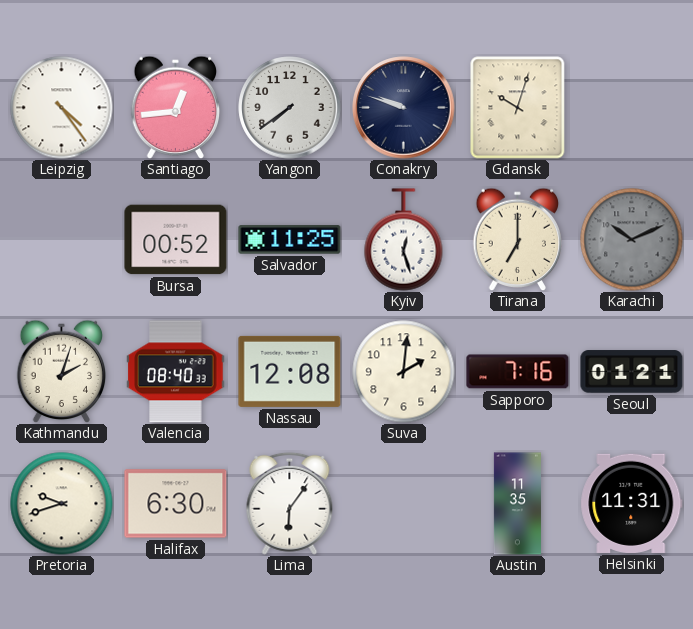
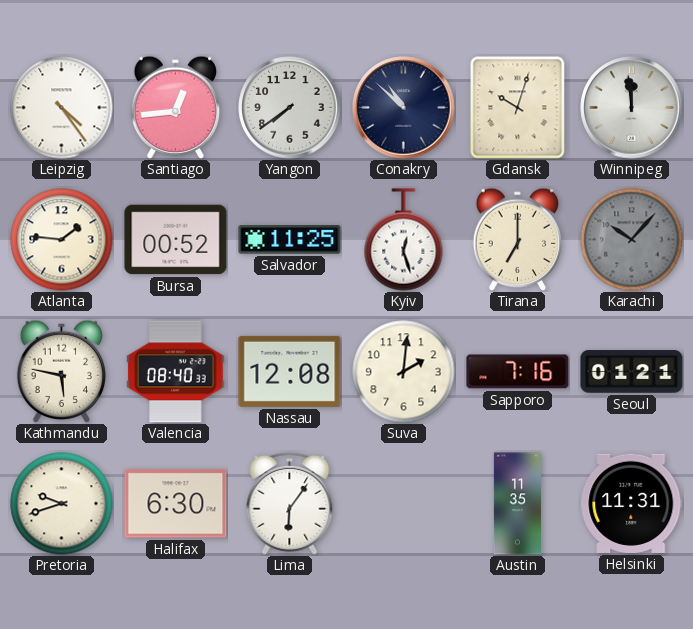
Conakry: 9:48 -> 10:52
Winnipeg: none -> 11:59
Atlanta: none -> 1:46
Karachi: 10:11 -> 10:07
Kathmandu: 2:03 -> 5:47
